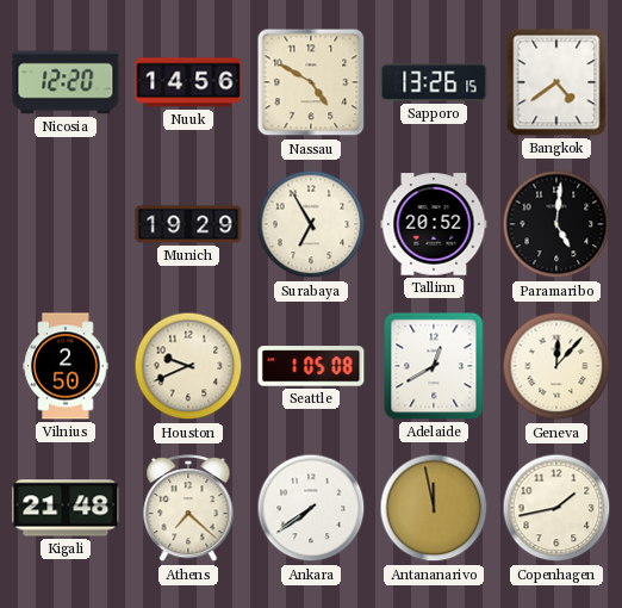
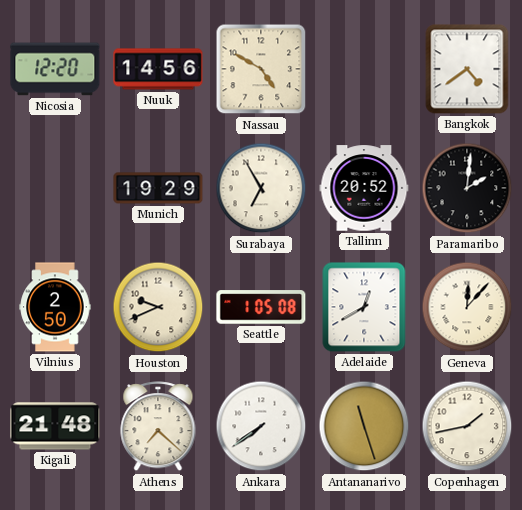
Sapporo: 13:26 -> none
Paramaribo: 5:01 -> 2:01
Antananarivo: 11:58 -> 11:27
